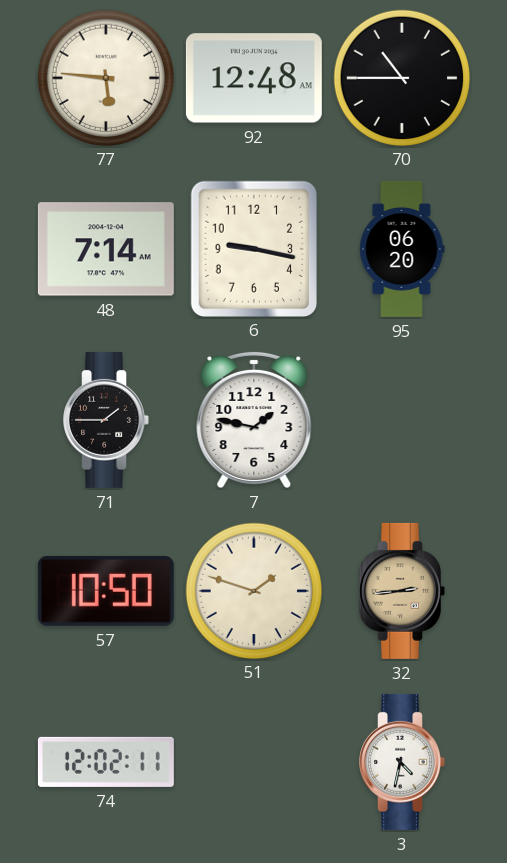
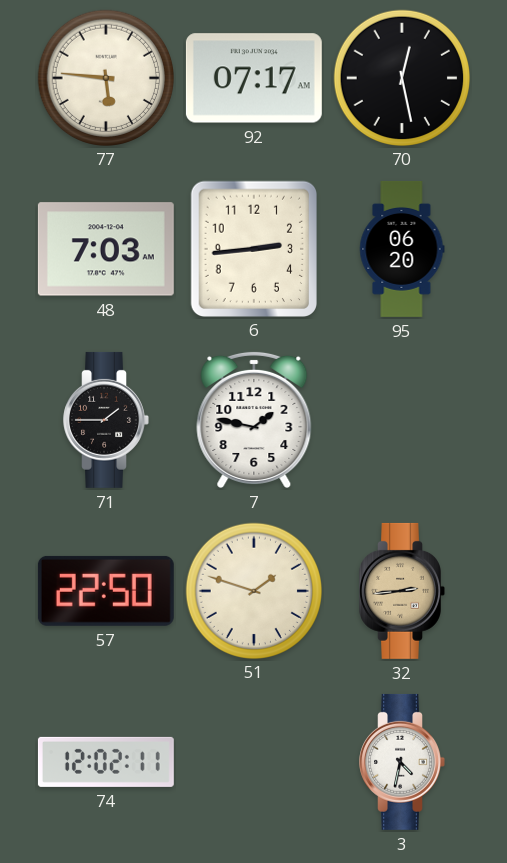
92: 12:48 -> 07:17
70: 10:45 -> 12:28
48: 7:14 -> 7:03
6: 9:17 -> 2:44
57: 10:50 -> 22:50
